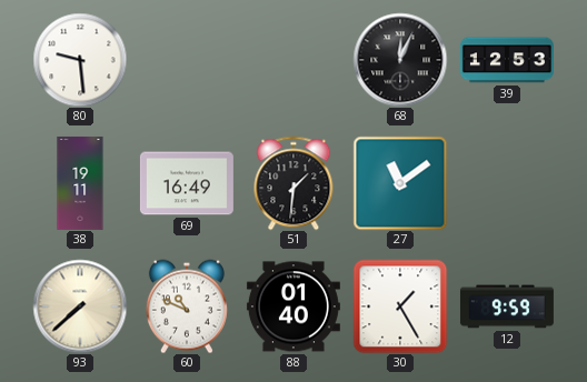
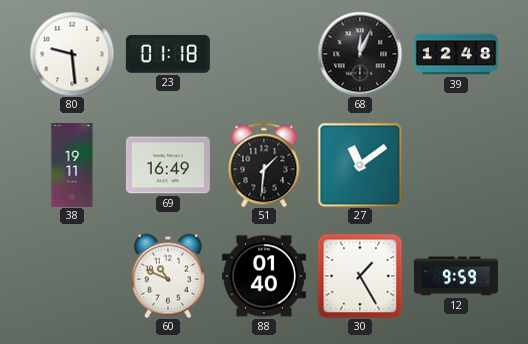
23: none -> 01:18
39: 12:53 -> 12:48
93: 7:38 -> none
